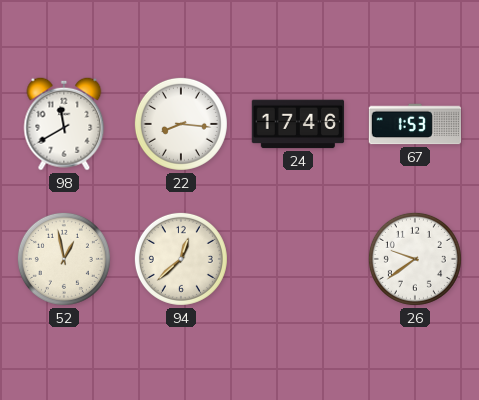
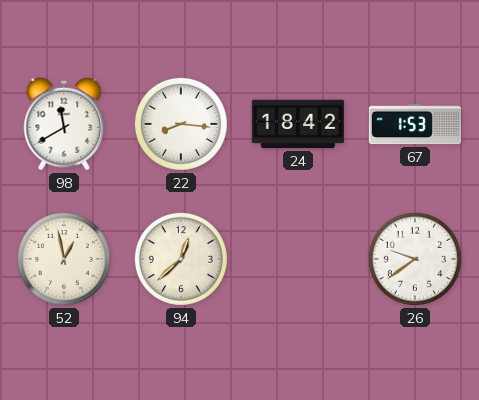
24: 17:46 -> 18:42
